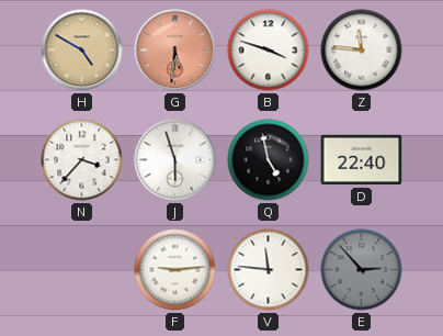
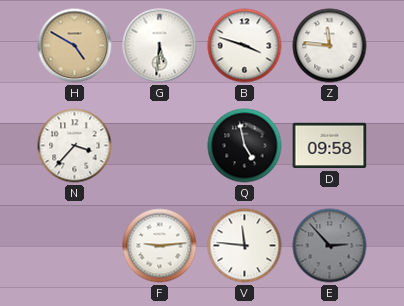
G dial: salmon -> white
J: 5:57 -> none
D: 22:40 -> 09:58
